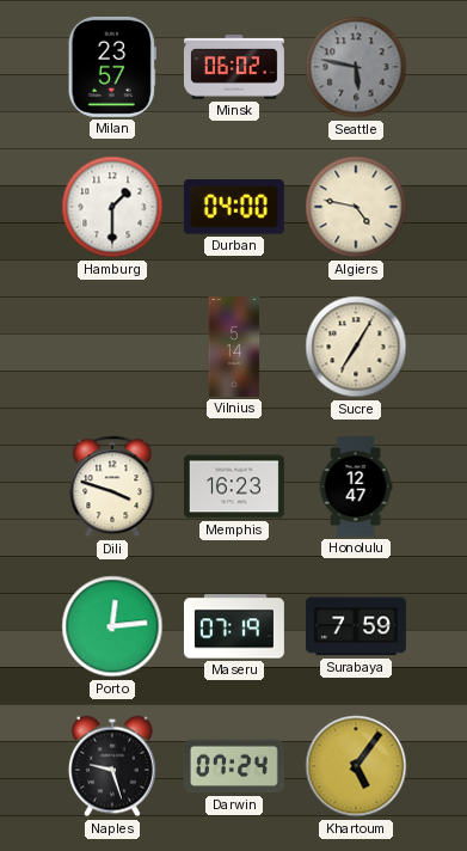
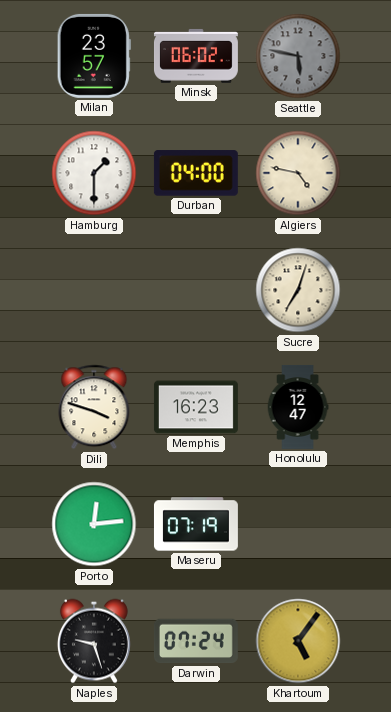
Vilnius: 5:14 -> none
Sucre: 7:05 -> 7:03
Surabaya: 7:59 -> none
